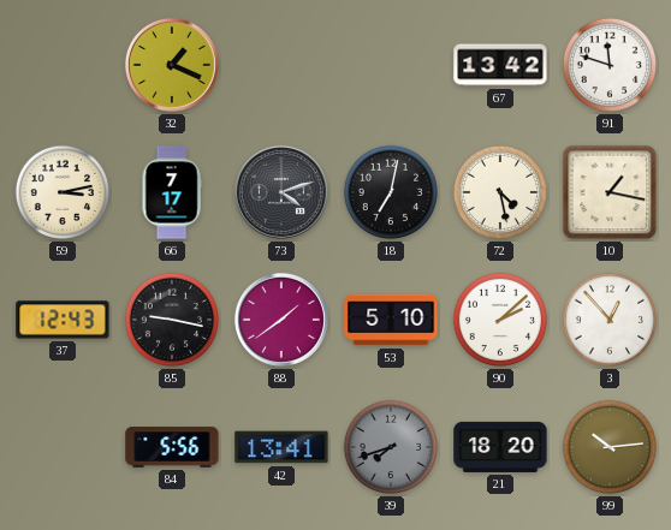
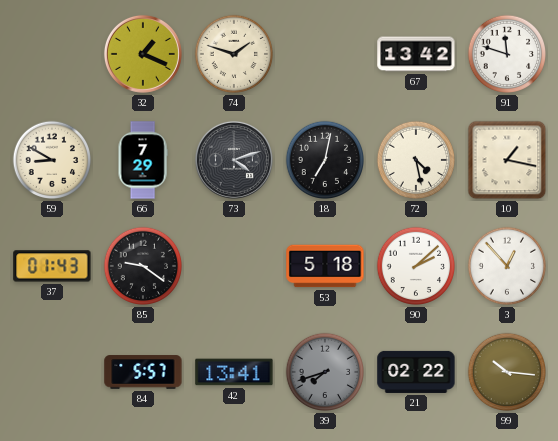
74: none -> 1:48
59: 3:13 -> 8:50
66: 7:17 -> 7:29
37: 12:43 -> 01:43
85: 9:17 -> 9:21
88: 1:39 -> none
53: 5:10 -> 5:18
84: 5:56 -> 5:57
21: 18:20 -> 02:22
99: 10:14 -> 10:16
